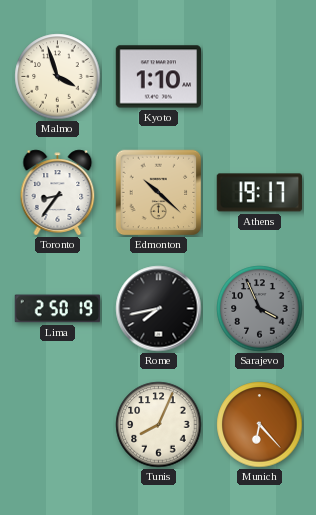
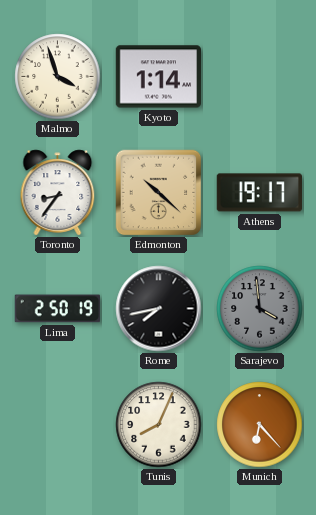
Kyoto: 1:10 -> 1:14
Sarajevo: 3:56 -> 3:59
